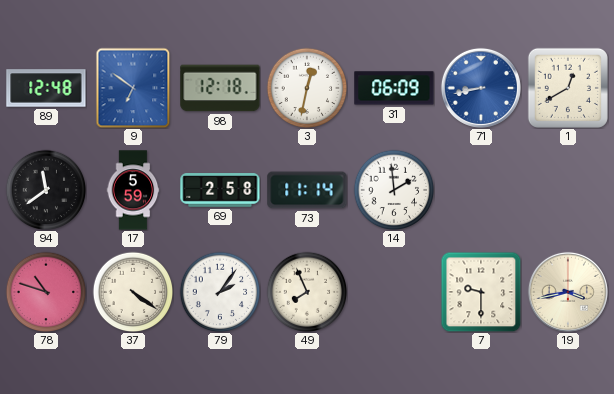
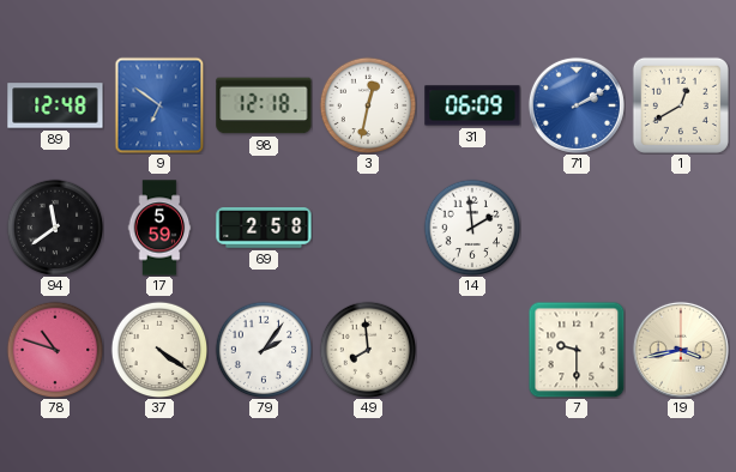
71: 8:43 -> 2:10
73: 11:14 -> none
49: 7:56 -> 7:59
